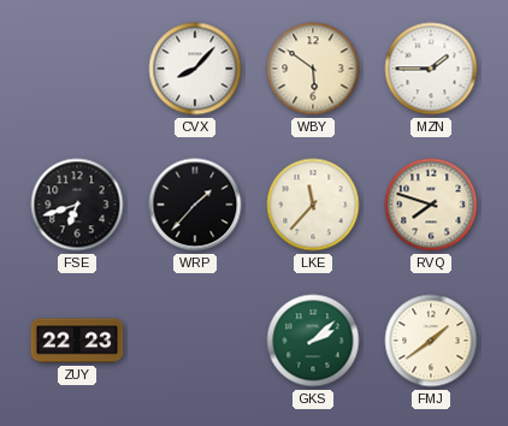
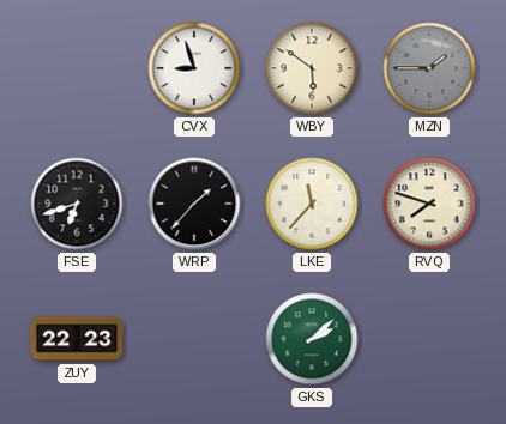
CVX: 8:07 -> 8:57
MZN dial: white -> grey
FMJ: 1:39 -> none
